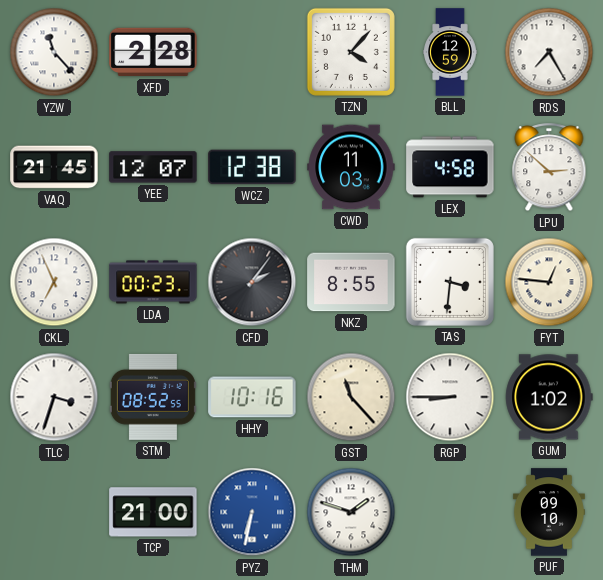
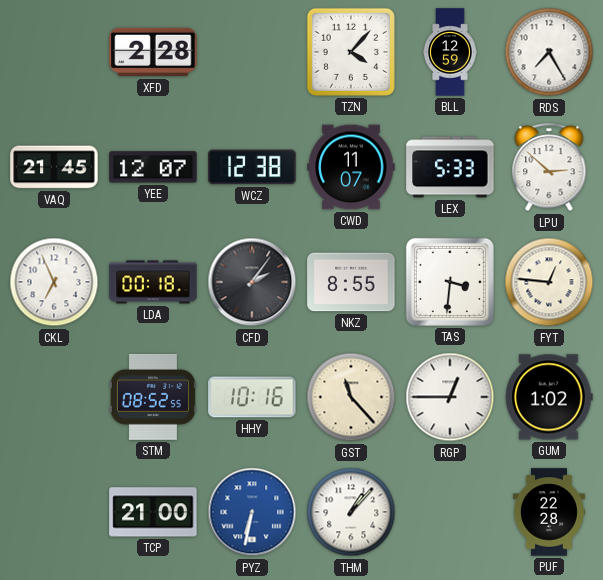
YZW: 11:23 -> none
CWD: 11:03 -> 11:07
LEX: 4:58 -> 5:33
LDA: 00:23 -> 00:18
TLC: 3:33 -> none
RGP: 8:45 -> 12:45
THM: 1:48 -> 1:07
PUF: 09:10 -> 22:28
